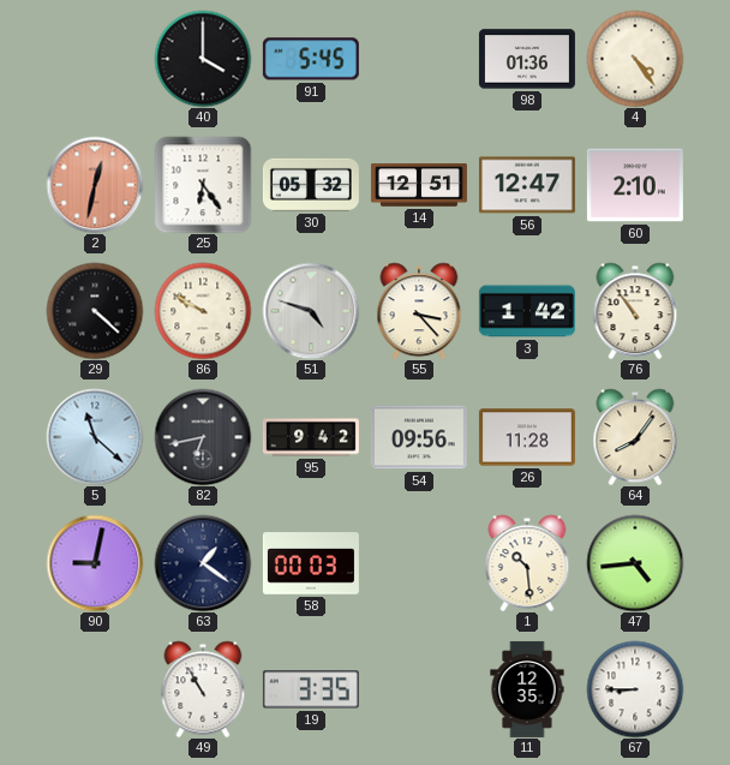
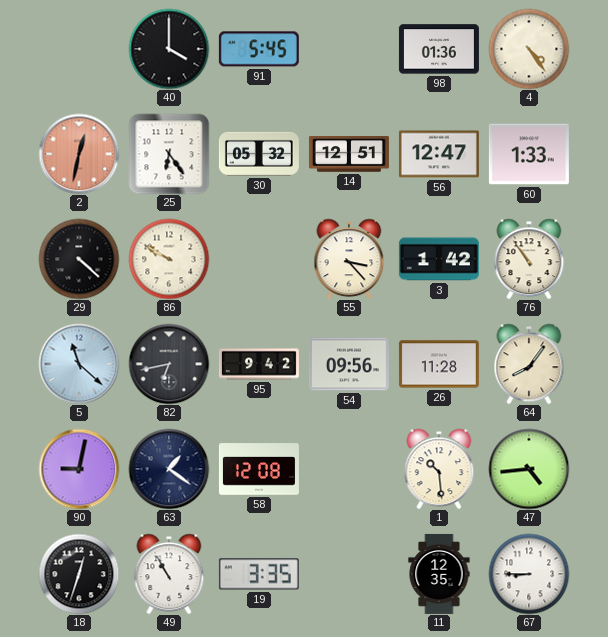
60: 2:10 -> 1:33
51: 4:48 -> none
58: 00:03 -> 12:08
18: none -> 12:33
